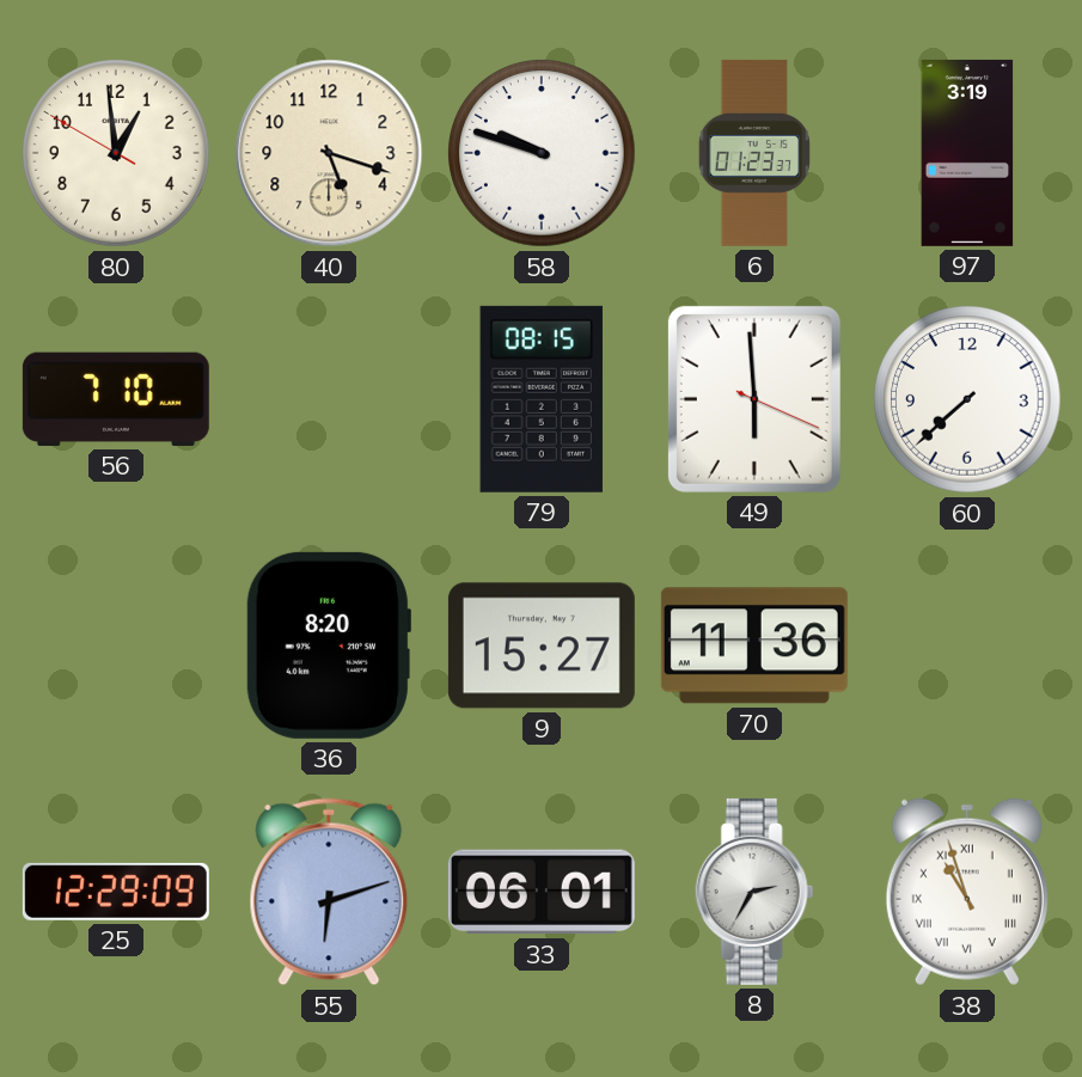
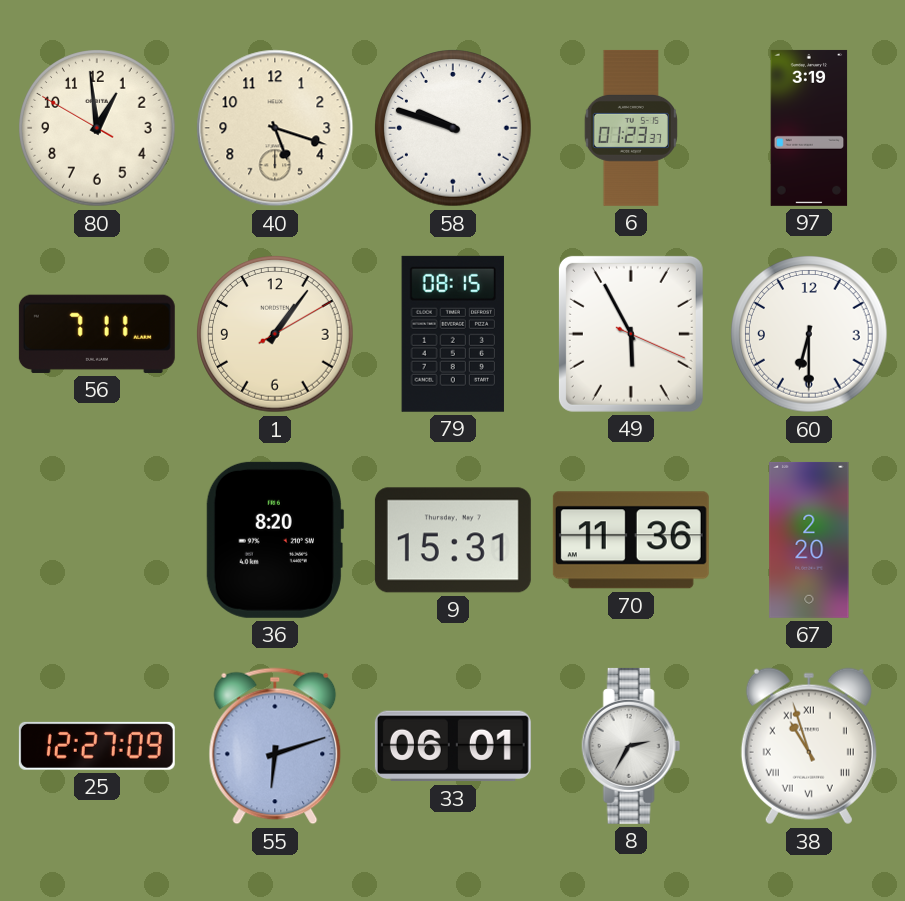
56: 7:10 -> 7:11
1: none -> 1:06
49: 5:59 -> 5:55
60: 7:38 -> 6:30
9: 15:27 -> 15:31
67: none -> 2:20
25: 12:29 -> 12:27
